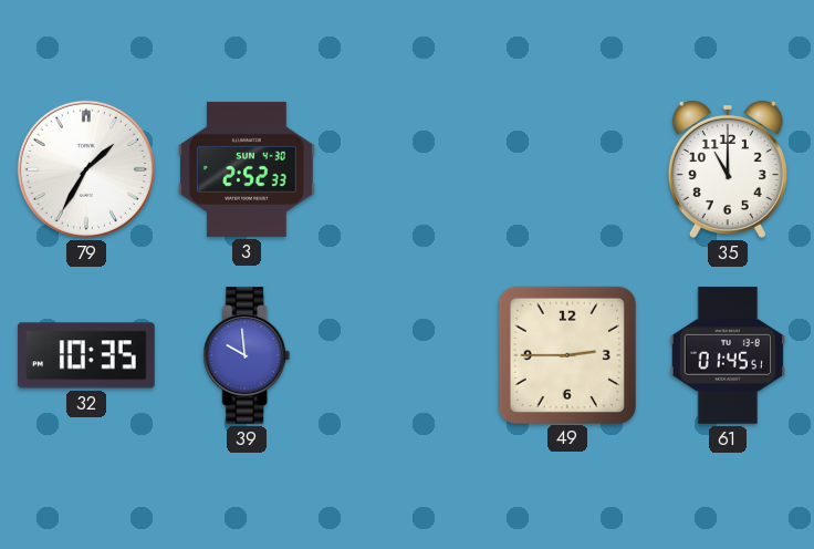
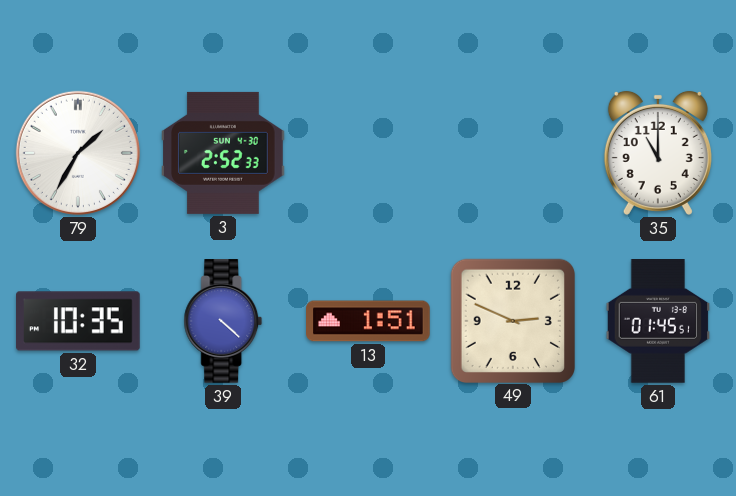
39: 9:59 -> 4:22
13: none -> 1:51
49: 2:45 -> 2:49
